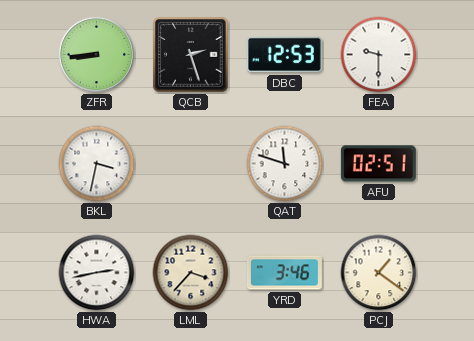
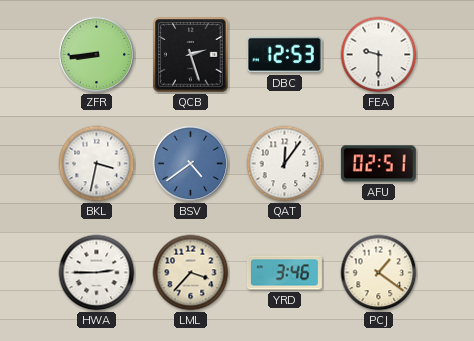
BSV: none -> 4:39
QAT: 11:48 -> 12:06
HWA: 2:43 -> 2:45
